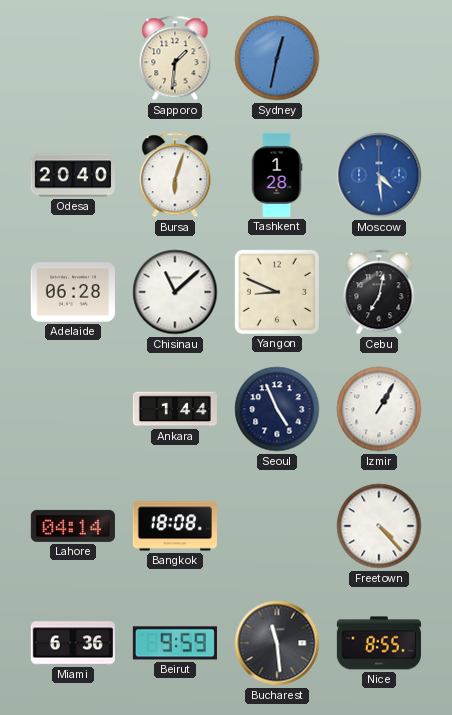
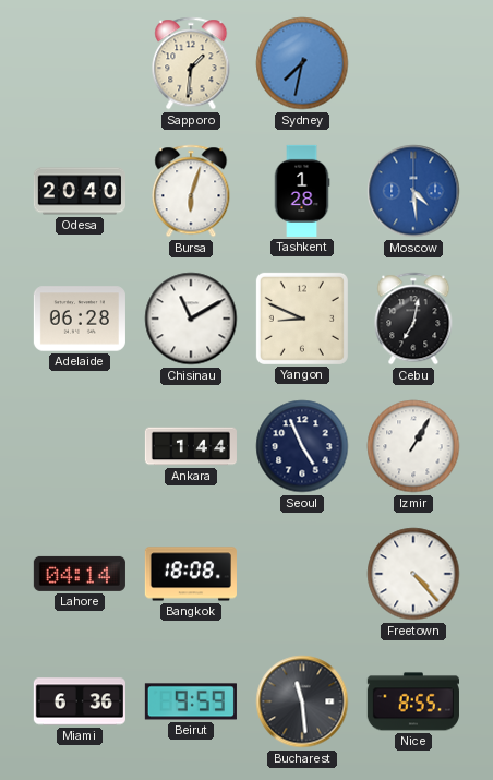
Sydney: 12:32 -> 7:32
Chisinau: 11:08 -> 11:10
